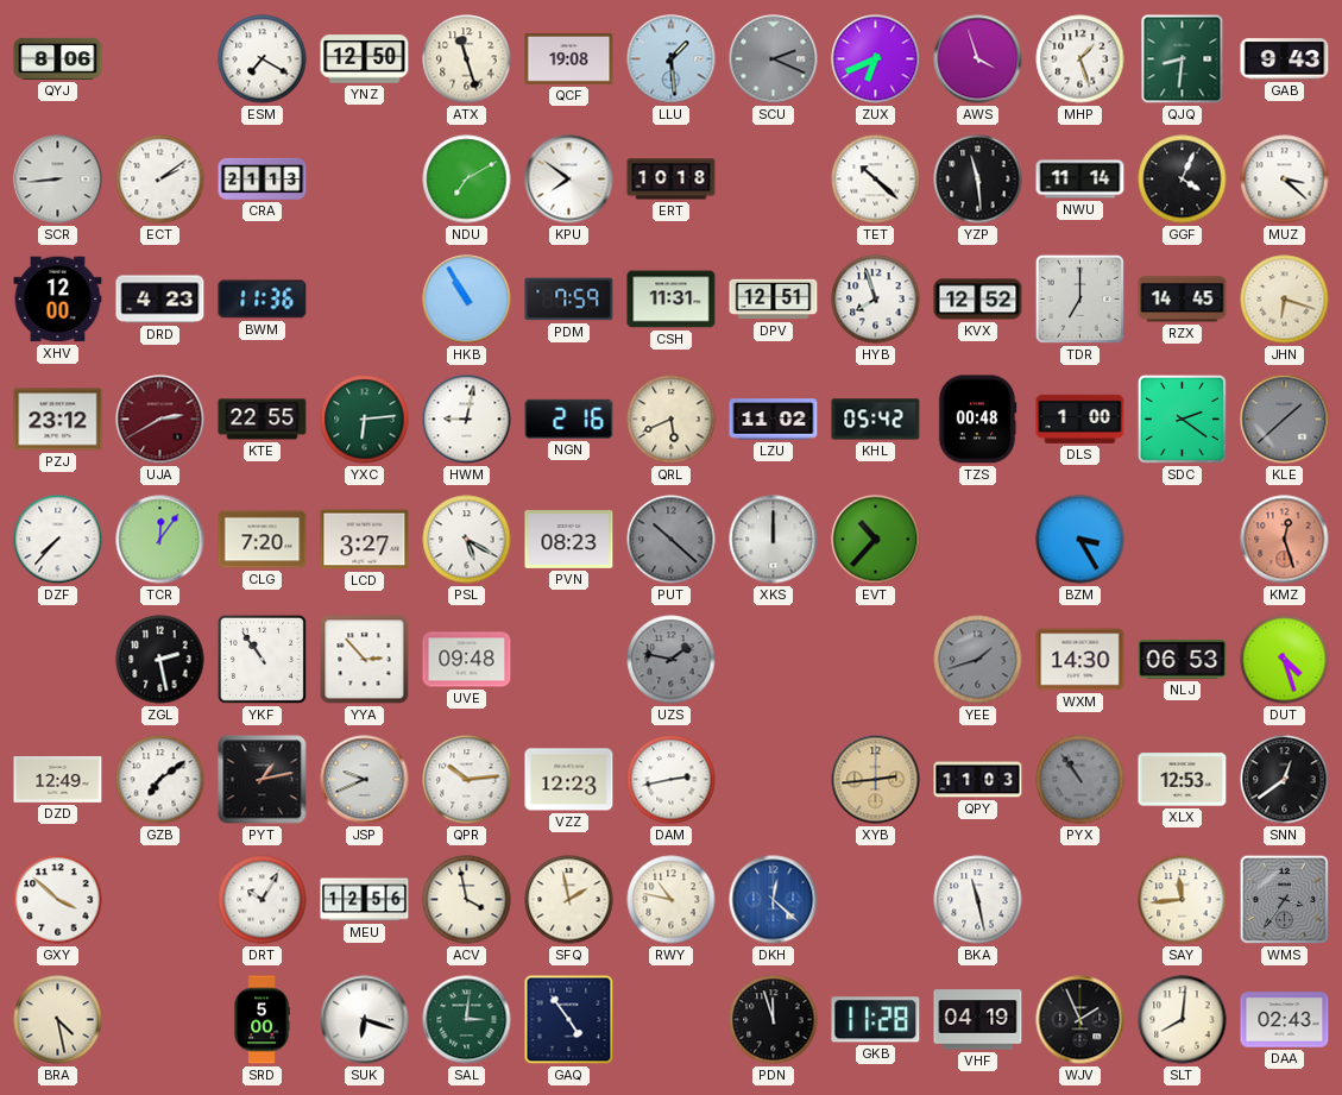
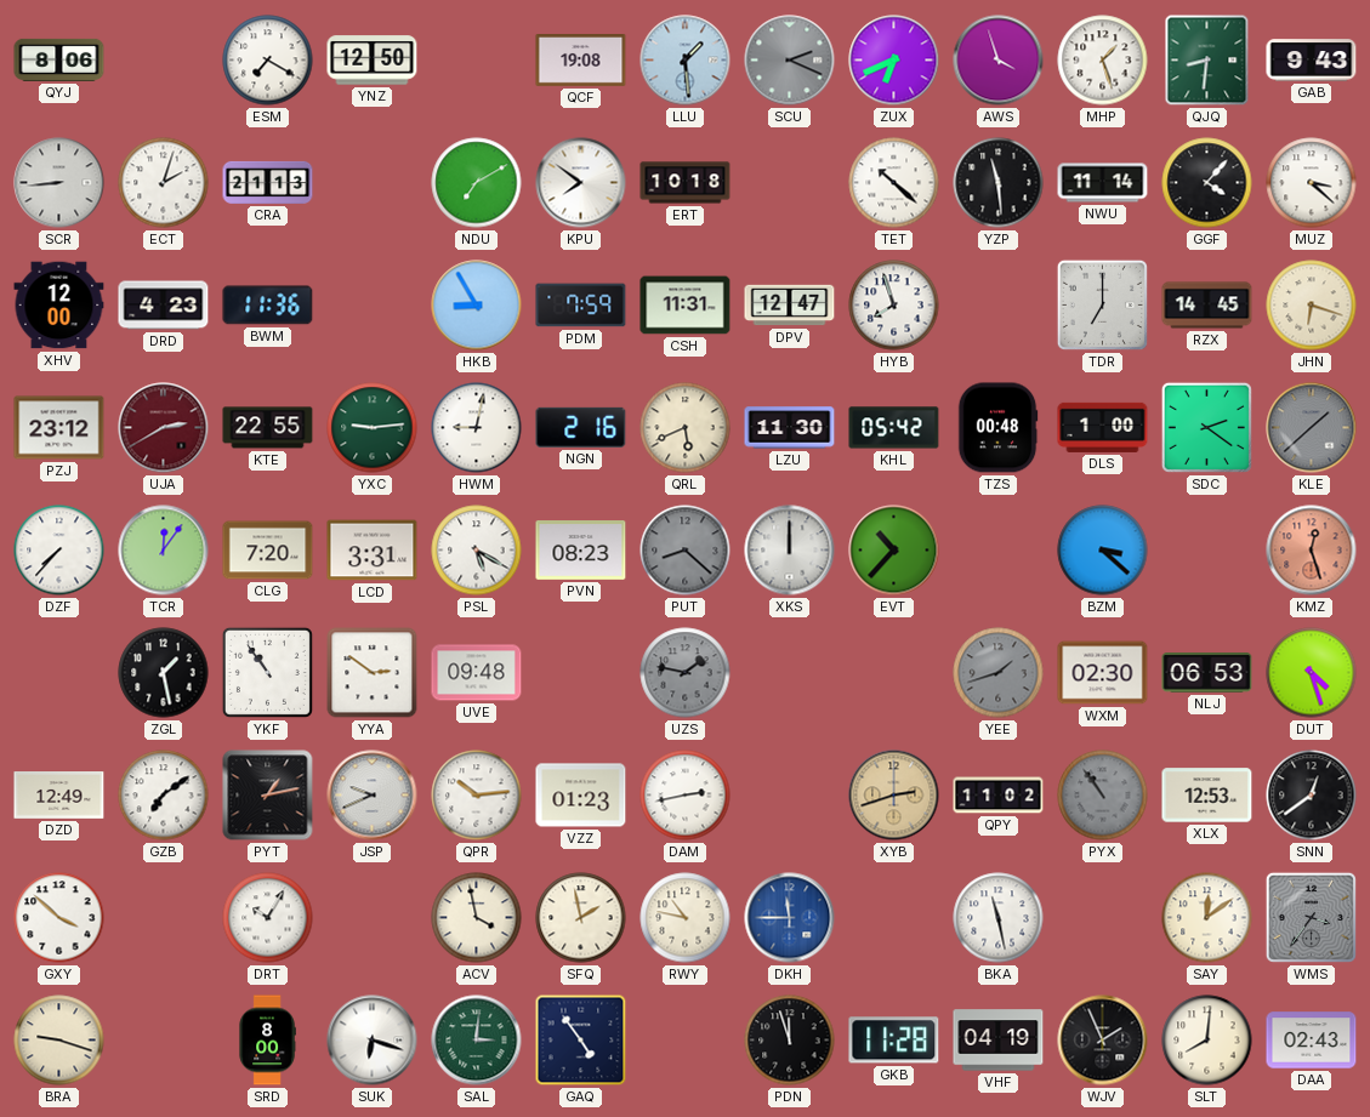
ATX: 11:27 -> none
ECT: 2:09 -> 2:03
GGF: 4:04 -> 4:07
HKB: 10:55 -> 8:55
DPV: 12:51 -> 12:47
KVX: 12:52 -> none
YXC: 6:14 -> 9:14
LZU: 11:02 -> 11:30
LCD: 3:27 -> 3:31
PUT: 10:22 -> 8:22
BZM: 3:25 -> 3:22
ZGL: 2:28 -> 1:28
YYA: 2:53 -> 2:51
WXM: 14:30 -> 02:30
VZZ: 12:23 -> 01:23
XYB: 2:44 -> 2:42
QPY: 11:03 -> 11:02
MEU: 12:56 -> none
DKH: 12:22 -> 11:45
SAY: 11:44 -> 12:09
BRA: 4:28 -> 9:18
SRD: 5:00 -> 8:00
